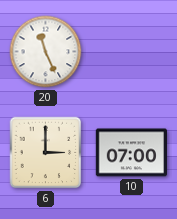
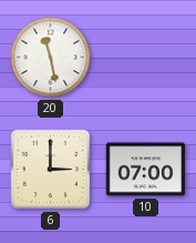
20: 11:26 -> 11:28
